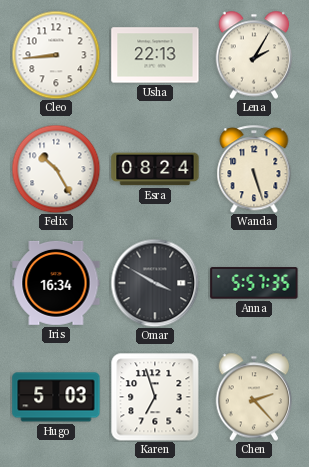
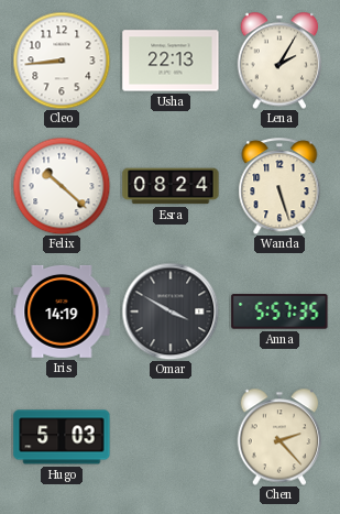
Felix: 10:25 -> 10:22
Iris: 16:34 -> 14:19
Karen: 6:57 -> none
